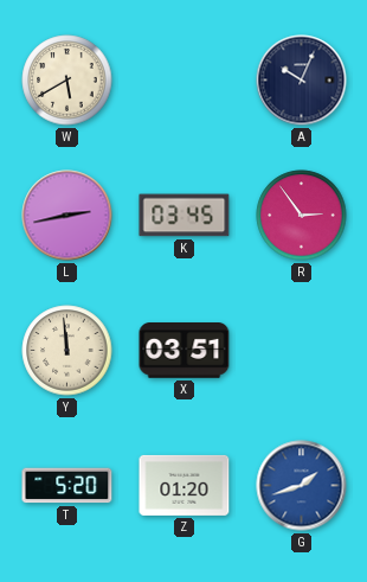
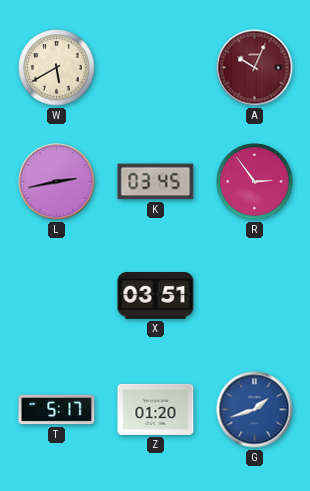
A dial: navy -> burgundy
Y: 11:59 -> none
T: 5:20 -> 5:17
